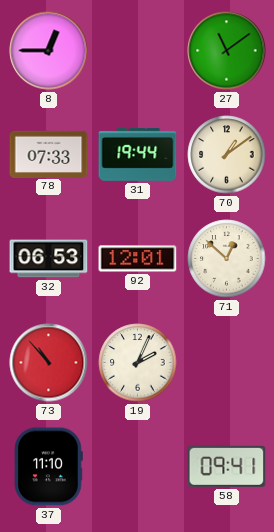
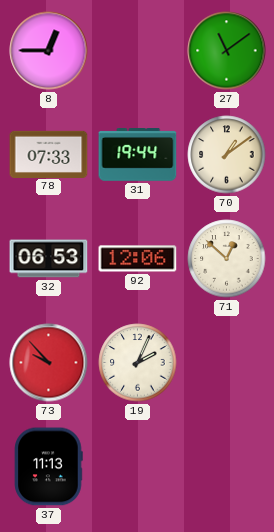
92: 12:01 -> 12:06
73: 10:53 -> 9:53
37: 11:10 -> 11:13
58: 09:41 -> none
